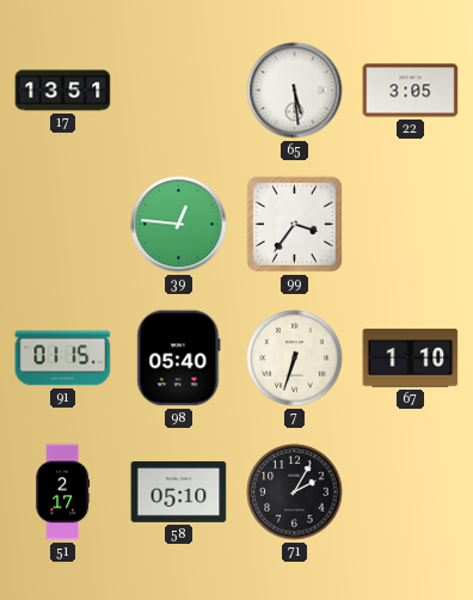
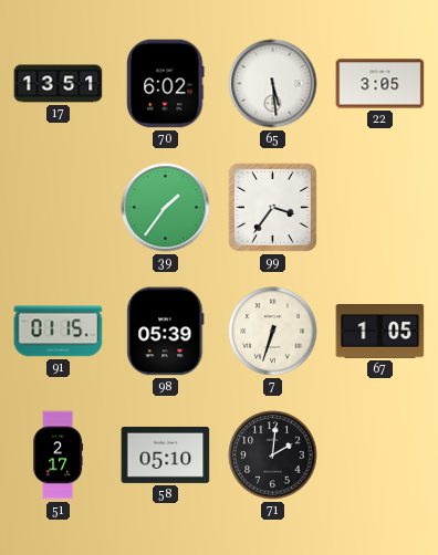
70: none -> 6:02
39: 12:46 -> 1:36
98: 05:40 -> 05:39
67: 1:10 -> 1:05
71: 2:05 -> 2:01
